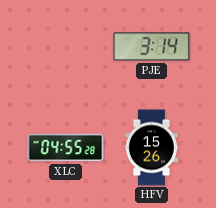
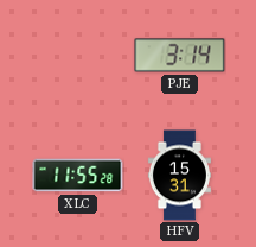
XLC: 04:55 -> 11:55
HFV: 15:26 -> 15:31
